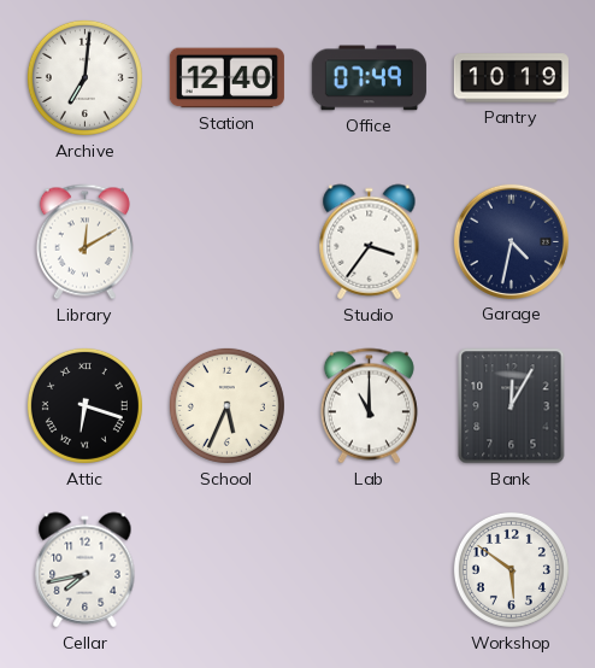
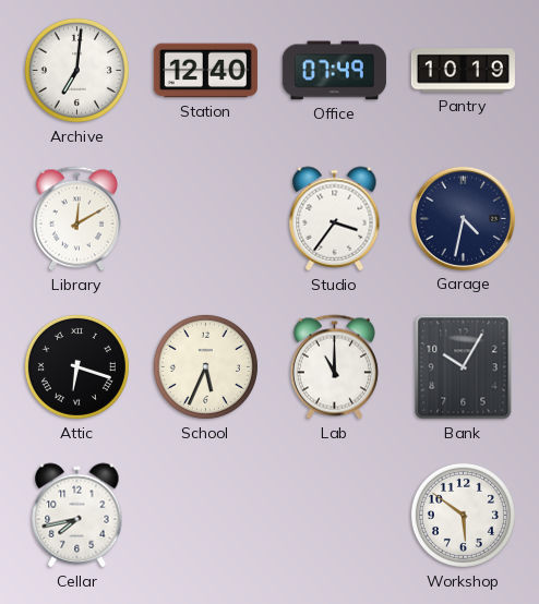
Bank: 12:05 -> 10:05
